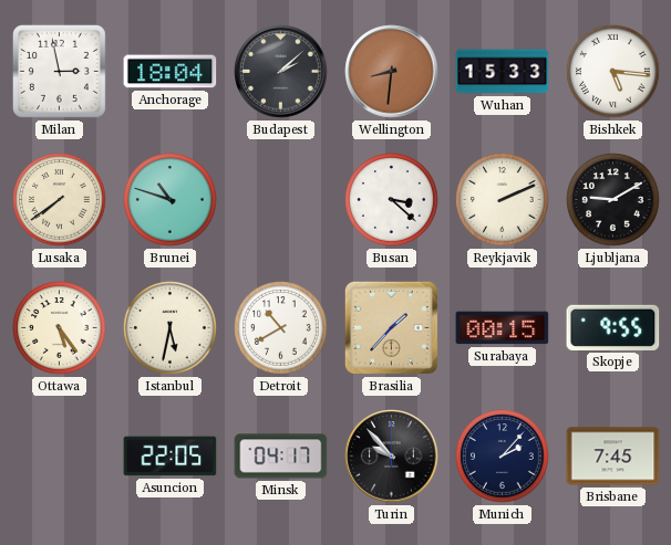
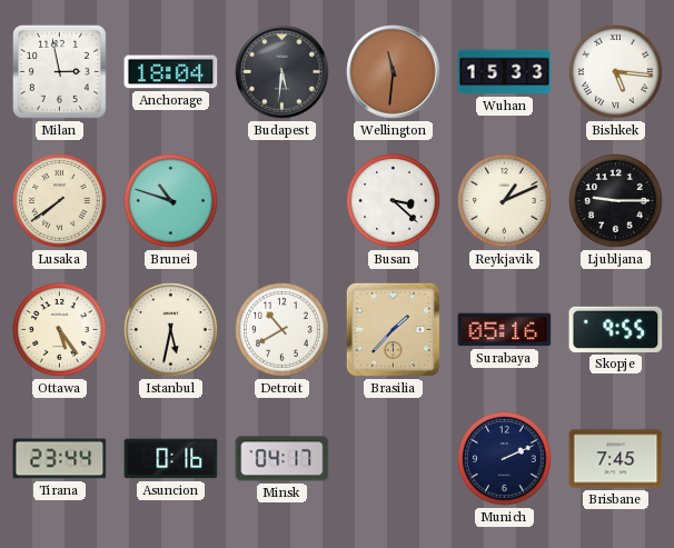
Budapest: 2:08 -> 5:31
Wellington: 8:31 -> 11:31
Reykjavik: 2:11 -> 1:11
Ljubljana: 9:10 -> 9:15
Surabaya: 00:15 -> 05:16
Tirana: none -> 23:44
Asuncion: 22:05 -> 0:16
Turin: 9:53 -> none
Munich: 2:07 -> 2:11
